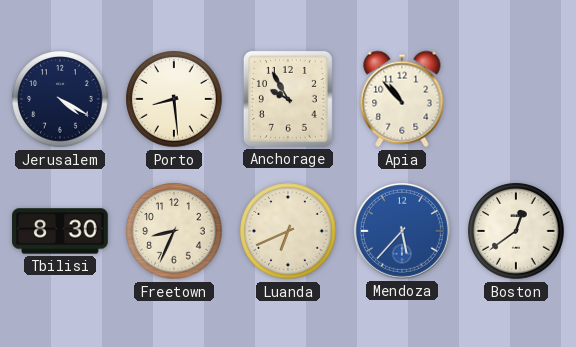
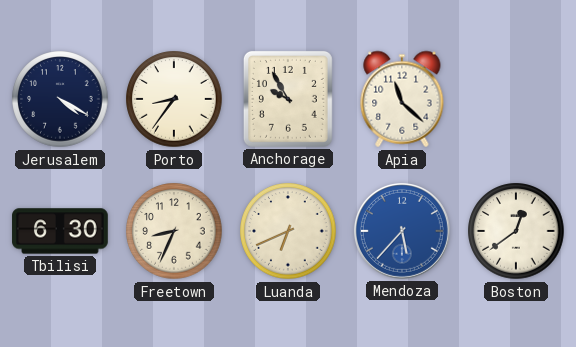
Porto: 8:29 -> 8:36
Apia: 10:53 -> 11:22
Tbilisi: 8:30 -> 6:30
